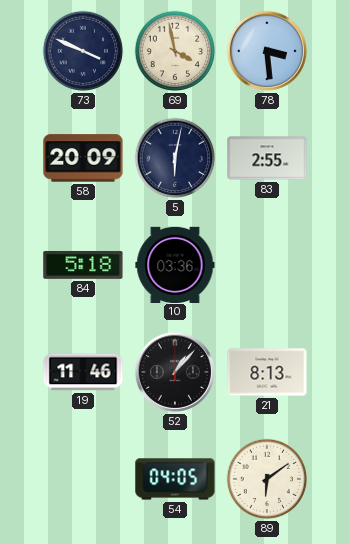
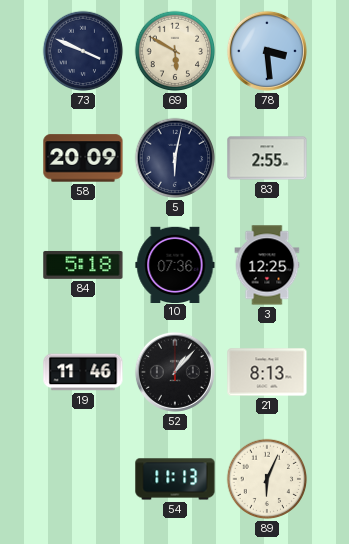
69: 3:58 -> 5:50
10: 03:36 -> 07:36
3: none -> 12:25
54: 04:05 -> 11:13
89: 6:09 -> 6:04
